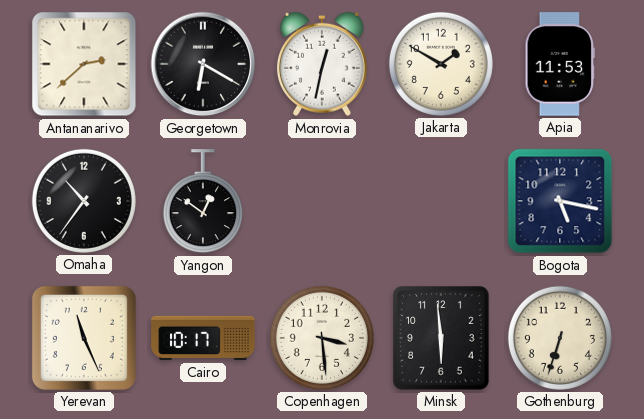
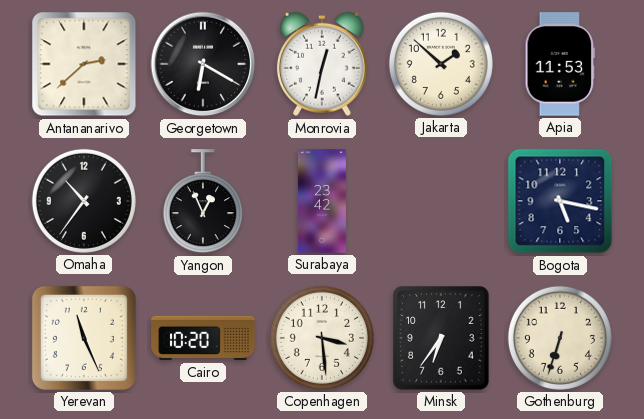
Jakarta: 1:50 -> 1:52
Yangon: 12:51 -> 12:56
Surabaya: none -> 23:42
Cairo: 10:17 -> 10:20
Minsk: 5:59 -> 6:36
